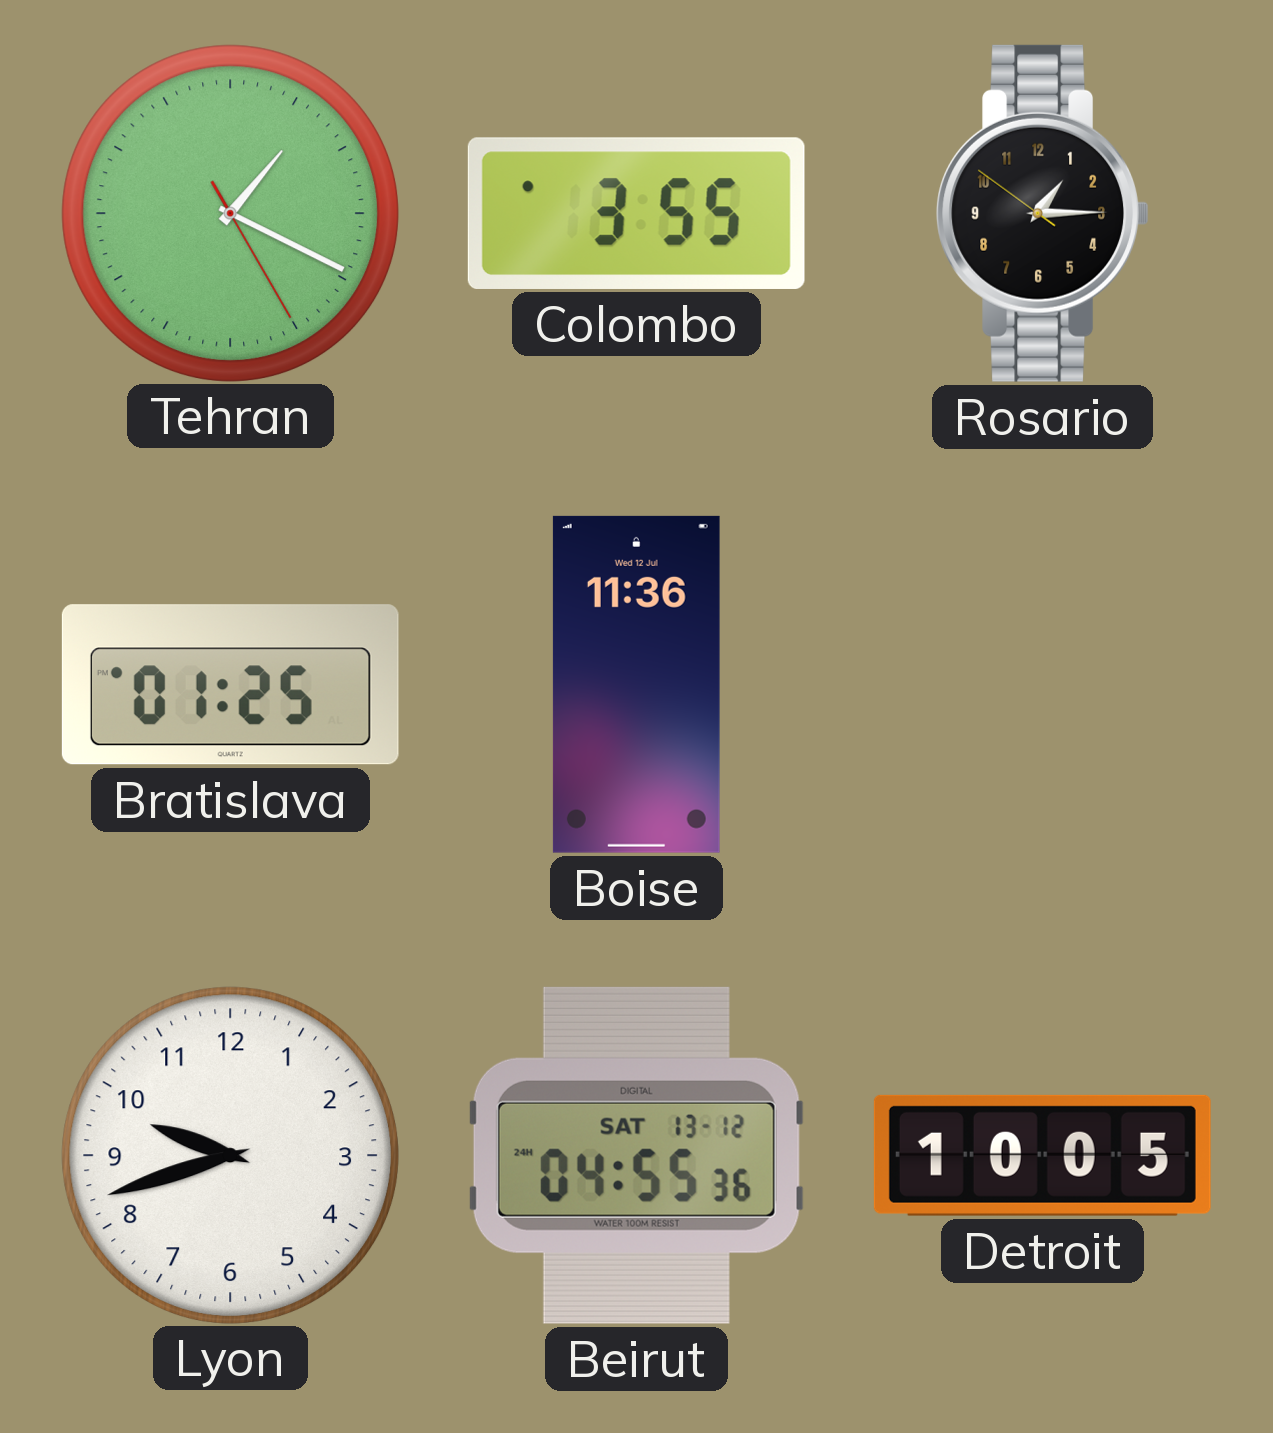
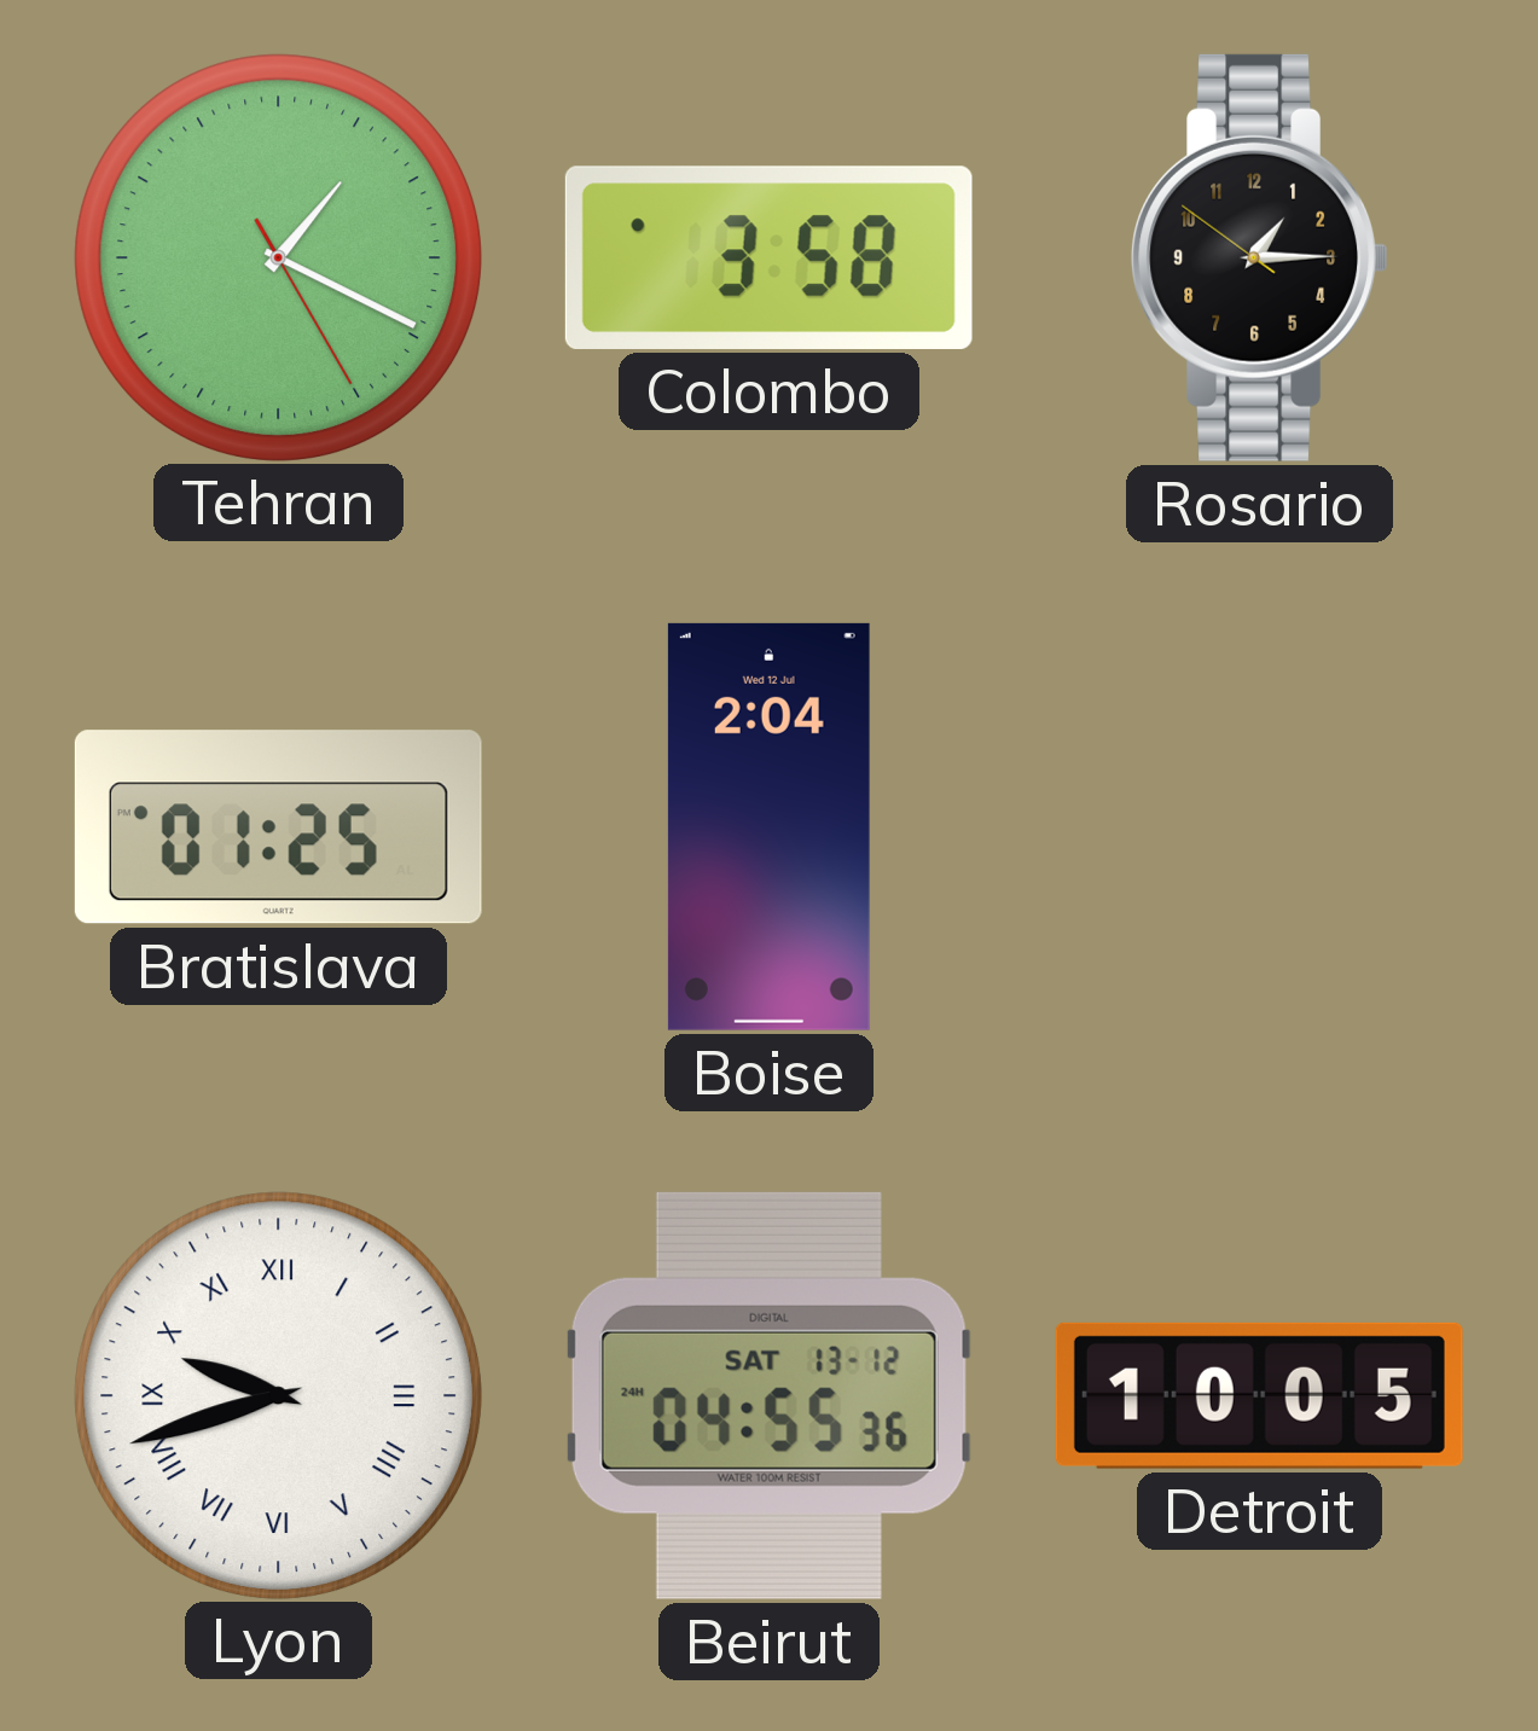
Colombo: 3:55 -> 3:58
Boise: 11:36 -> 2:04
Lyon numerals: Arabic -> Roman
